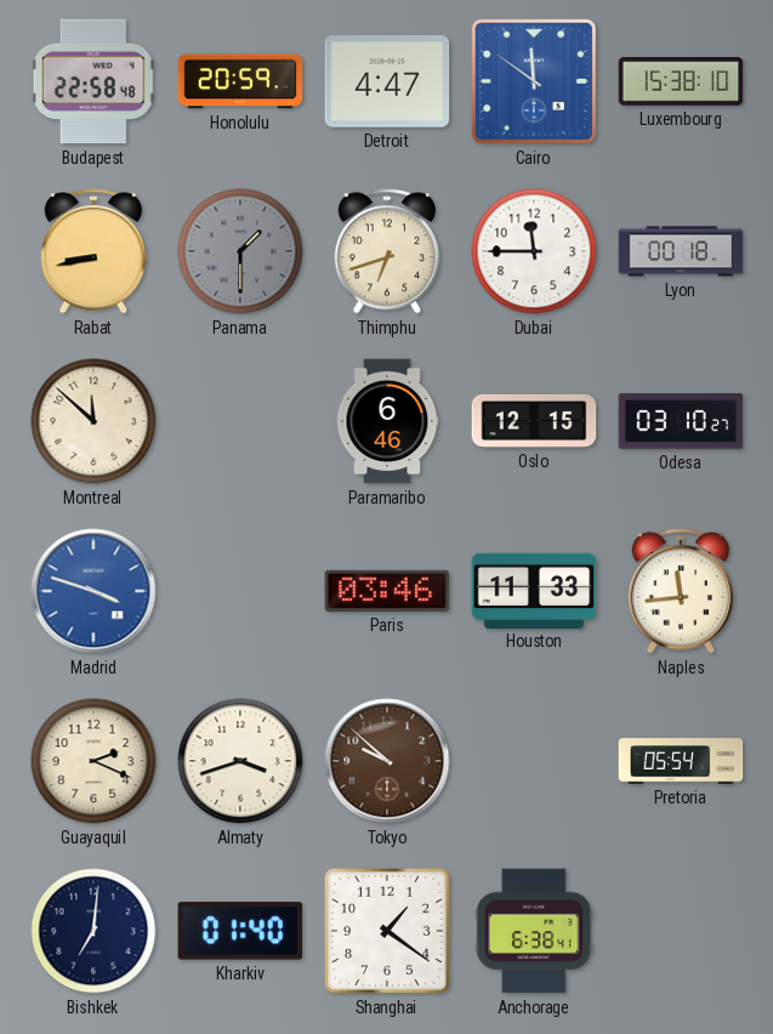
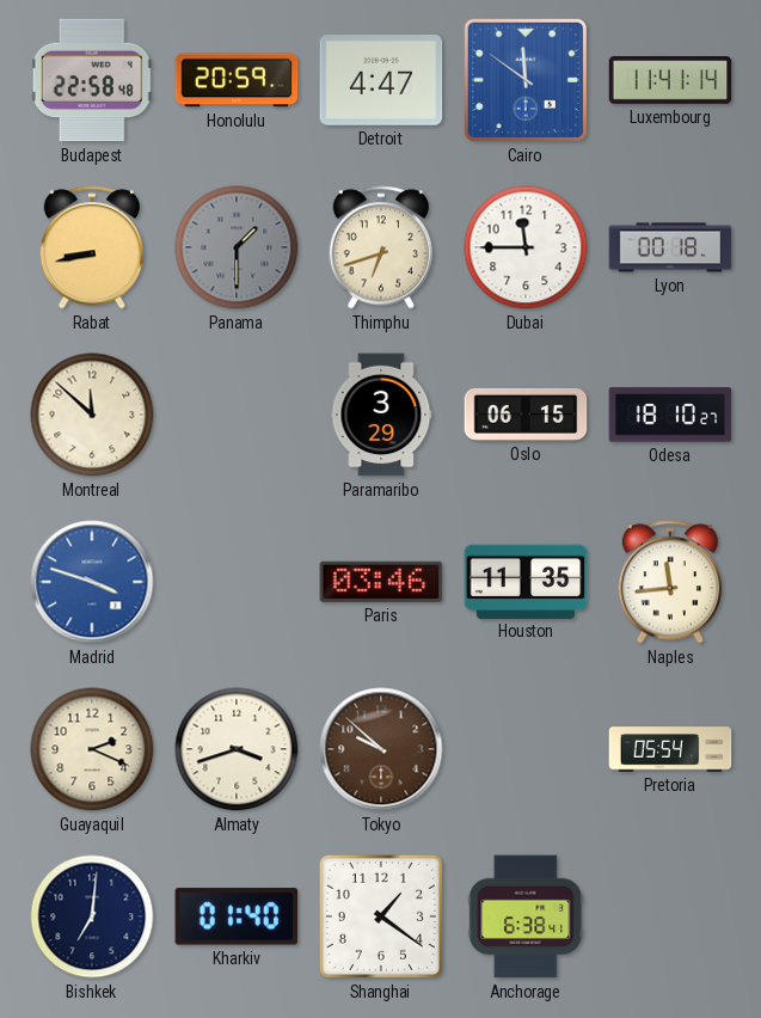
Luxembourg: 15:38 -> 11:41
Paramaribo: 6:46 -> 3:29
Oslo: 12:15 -> 06:15
Odesa: 03:10 -> 18:10
Houston: 11:33 -> 11:35
